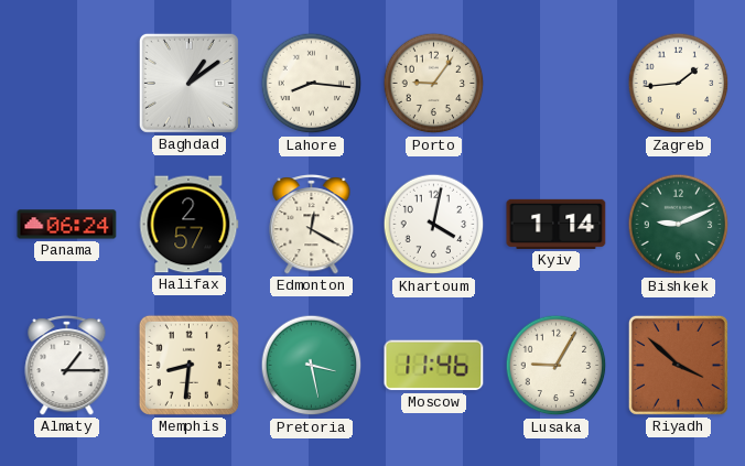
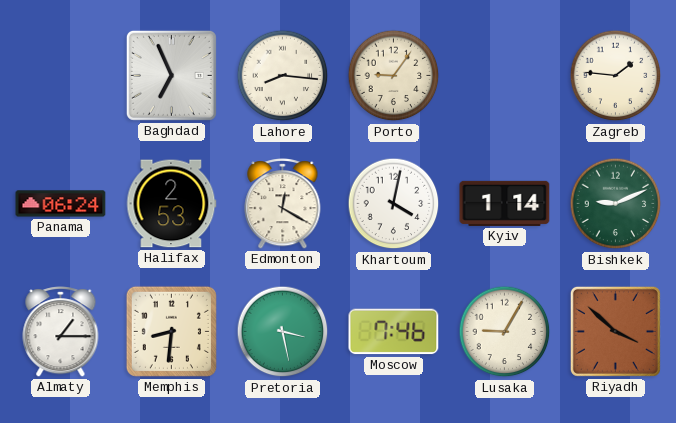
Baghdad: 1:09 -> 6:56
Zagreb: 1:44 -> 1:46
Halifax: 2:57 -> 2:53
Moscow: 11:46 -> 7:46
